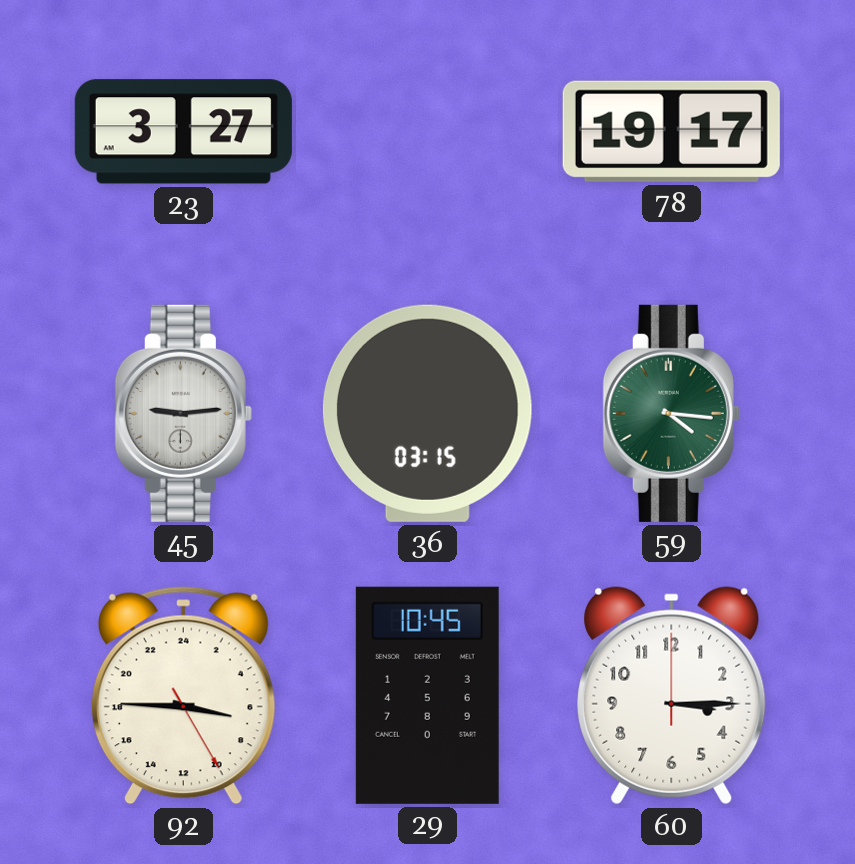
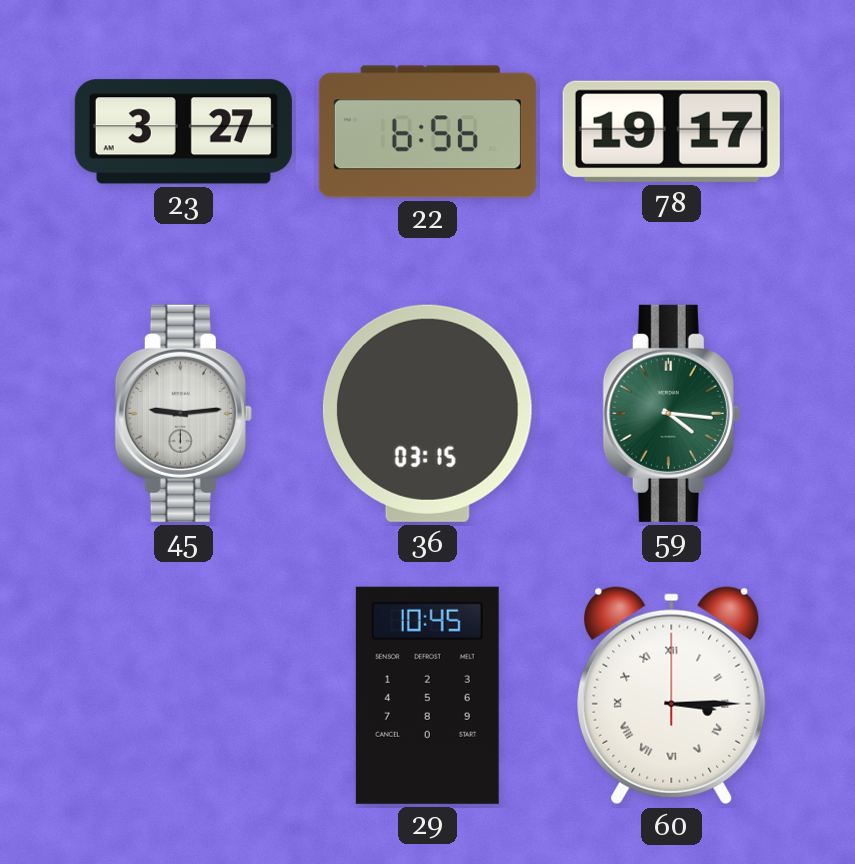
22: none -> 6:56
92: 6:45 -> none
60 numerals: Arabic -> Roman
